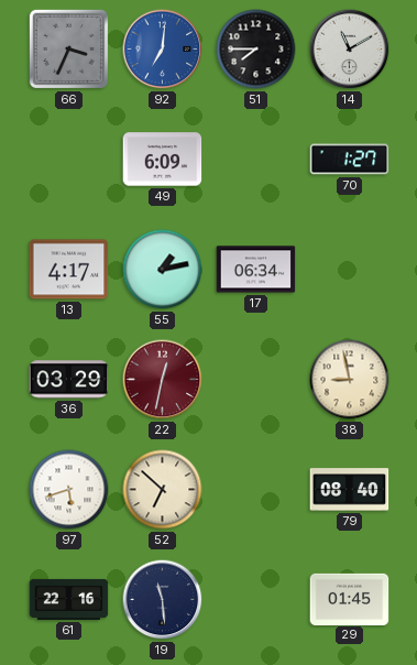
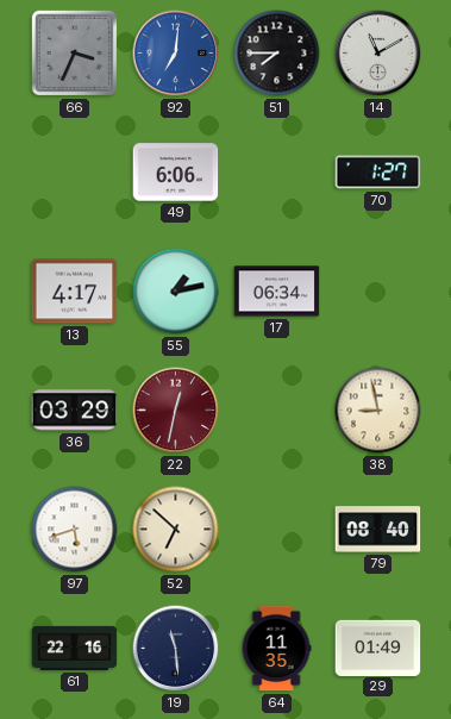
49: 6:09 -> 6:06
64: none -> 11:35
29: 01:45 -> 01:49
